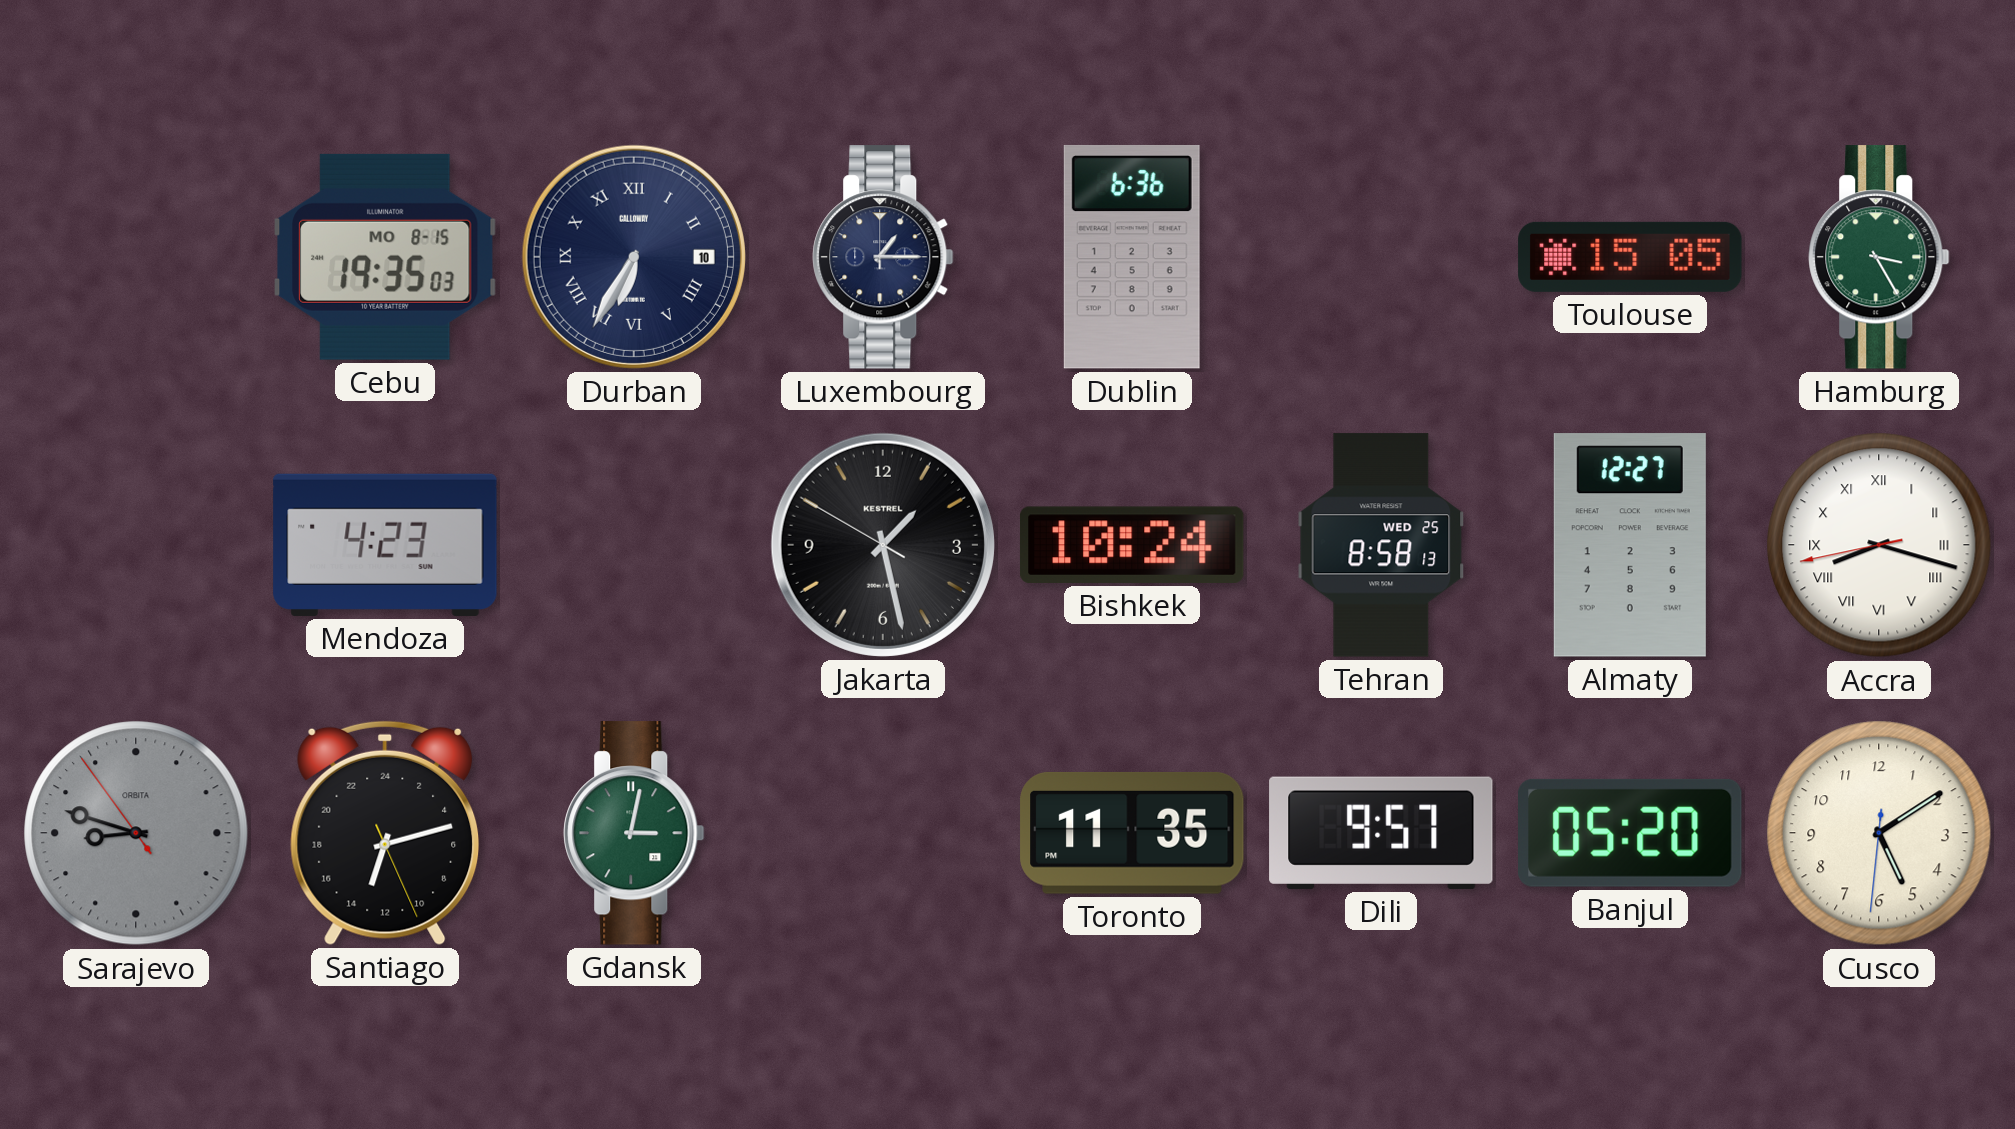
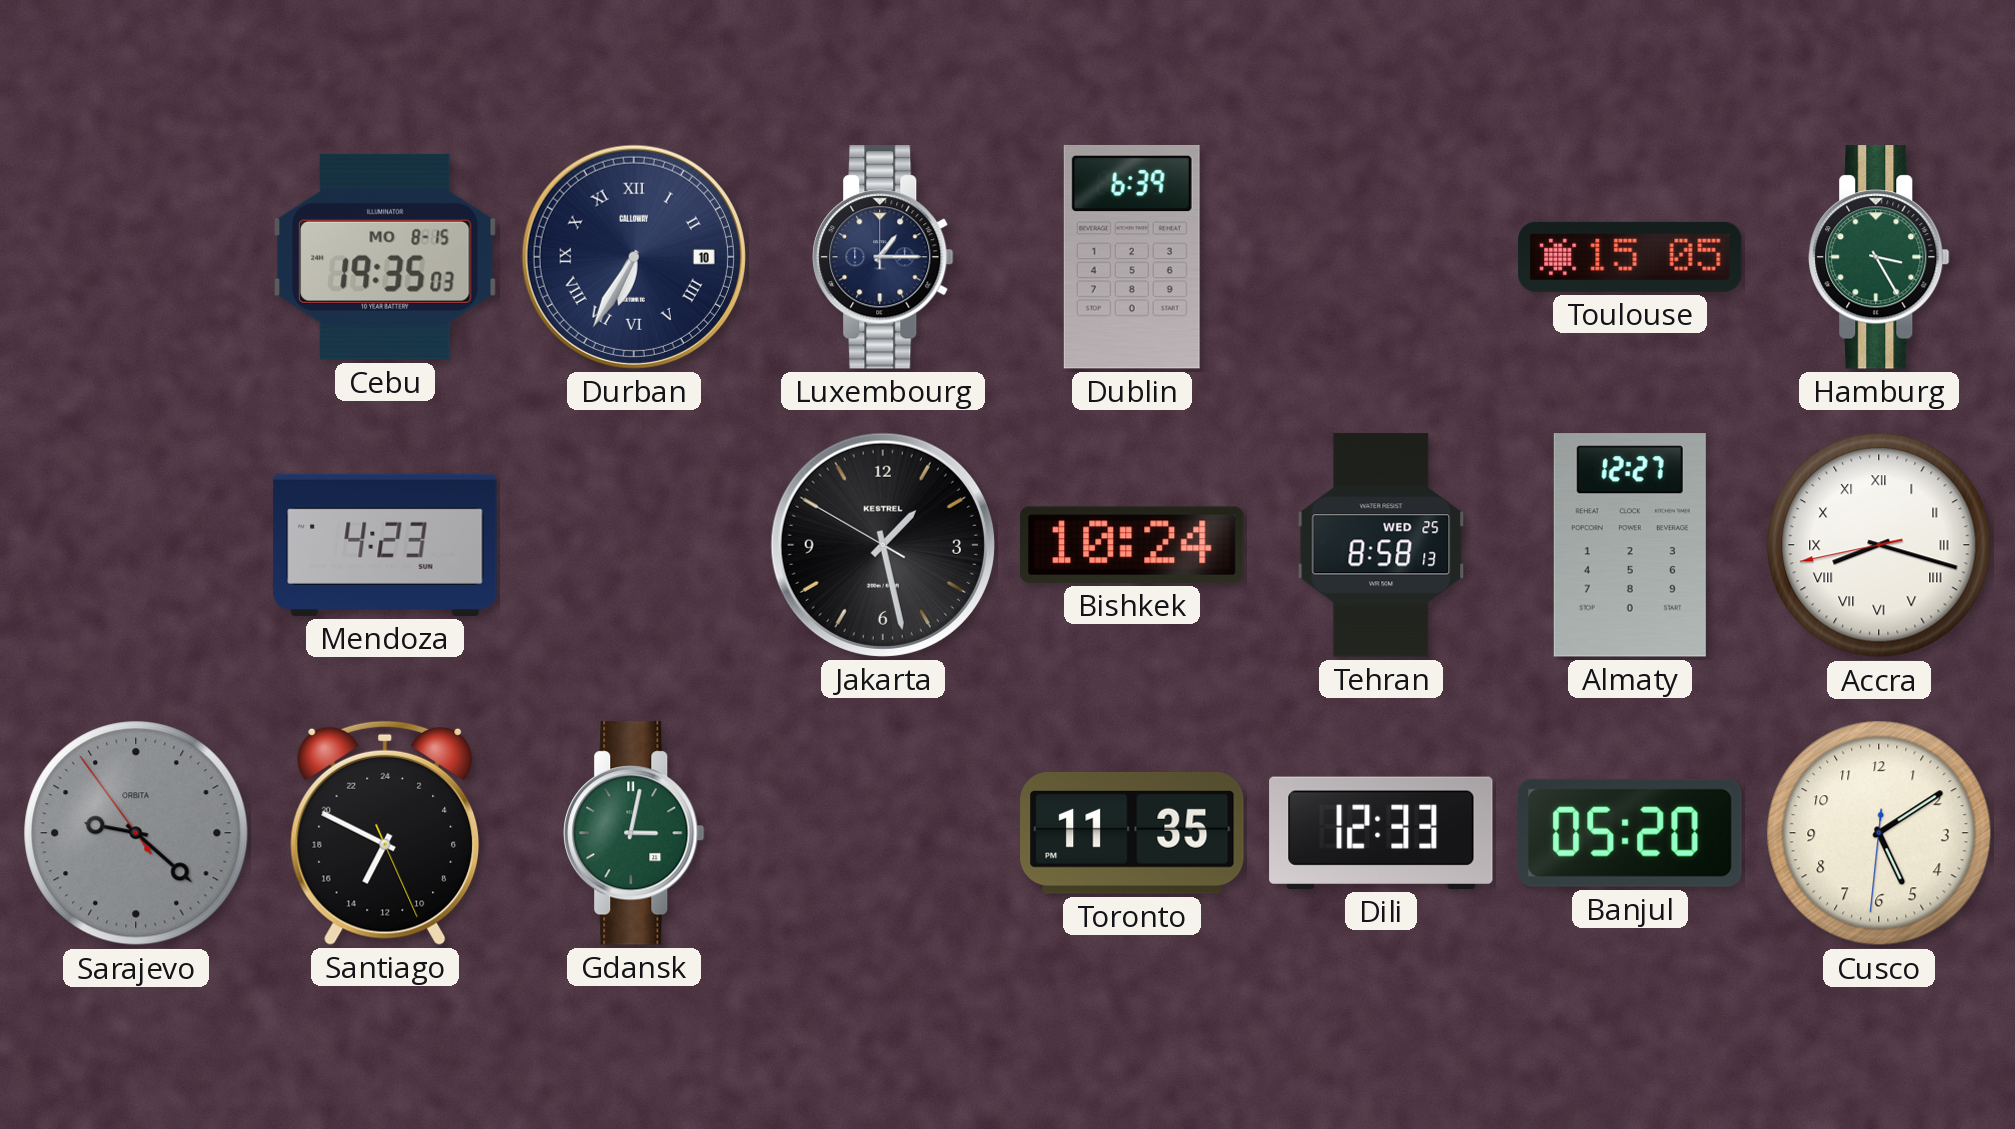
Dublin: 6:36 -> 6:39
Sarajevo: 8:47 -> 9:21
Santiago: 13:12 -> 13:49
Dili: 9:57 -> 12:33
